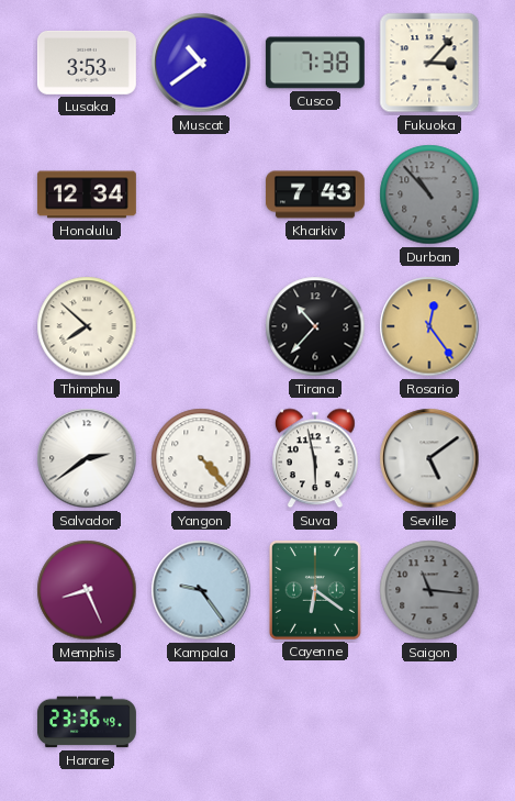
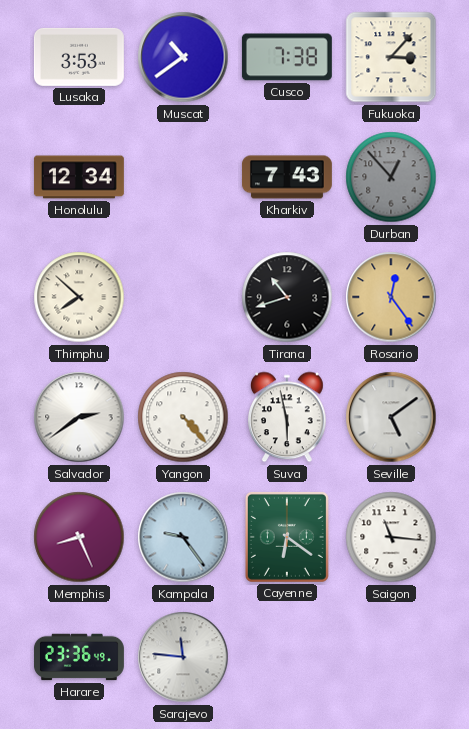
Durban: 10:53 -> 12:53
Tirana: 10:37 -> 10:42
Saigon dial: grey -> white
Sarajevo: none -> 11:46
